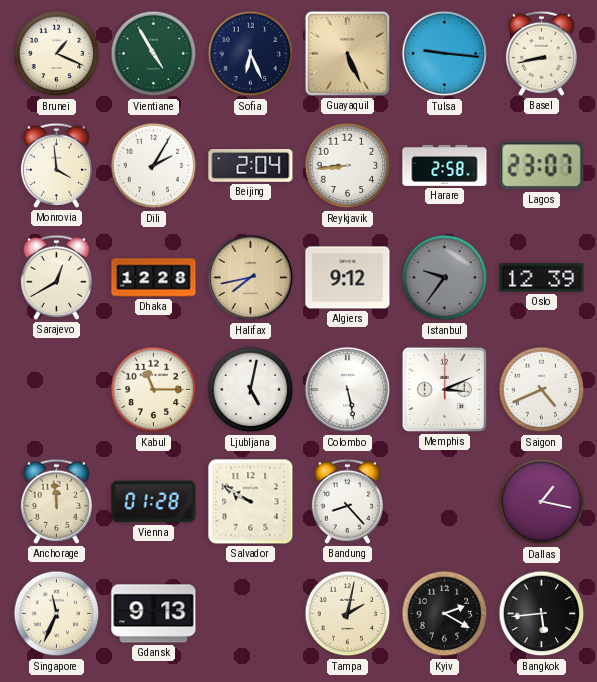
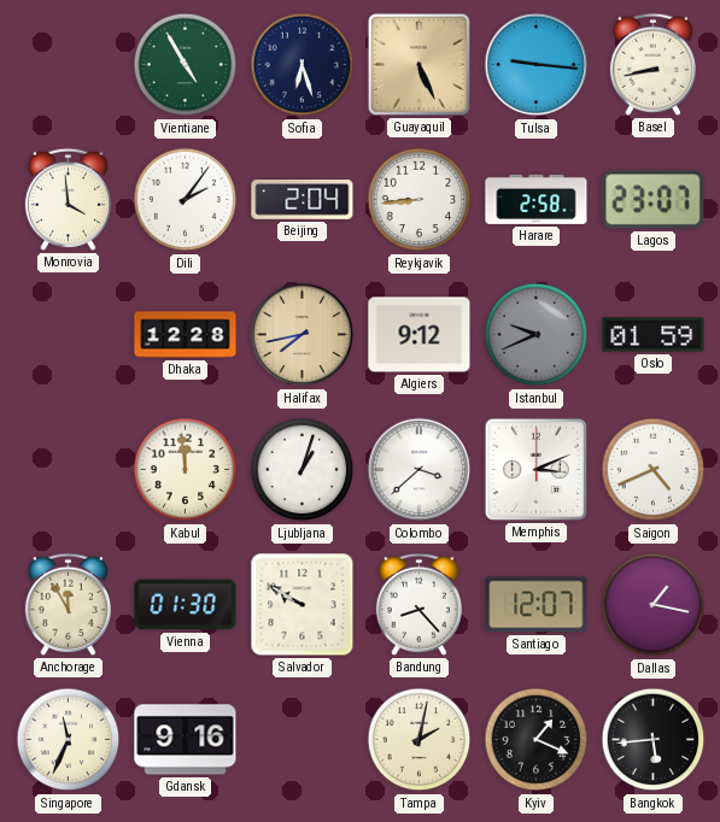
Brunei: 1:19 -> none
Sofia: 6:26 -> 6:27
Dili: 2:05 -> 2:06
Sarajevo: 12:40 -> none
Istanbul: 9:36 -> 9:41
Oslo: 12:39 -> 01:59
Kabul: 11:15 -> 11:59
Ljubljana: 5:02 -> 1:03
Colombo: 5:28 -> 3:38
Anchorage: 11:59 -> 11:55
Vienna: 01:28 -> 01:30
Santiago: none -> 12:07
Gdansk: 9:13 -> 9:16
Kyiv: 2:20 -> 1:19
